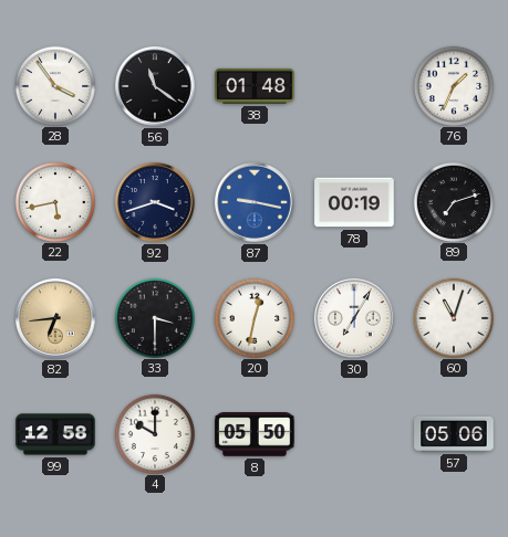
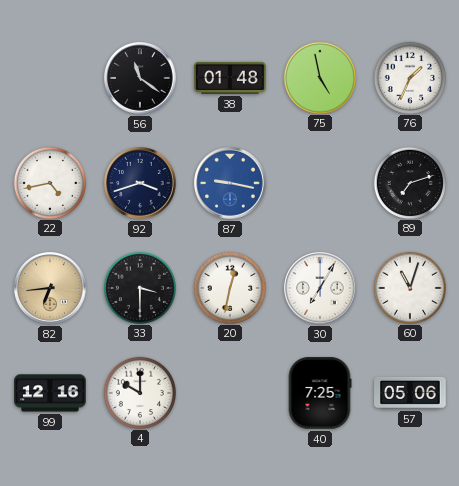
28: 3:54 -> none
75: none -> 4:58
22: 5:43 -> 4:43
78: 00:19 -> none
99: 12:58 -> 12:16
8: 05:50 -> none
40: none -> 7:25
